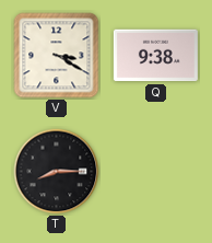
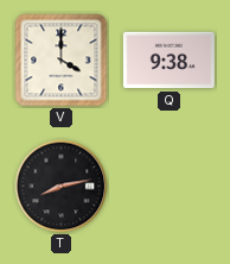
V: 3:20 -> 4:00
T: 8:15 -> 8:13
